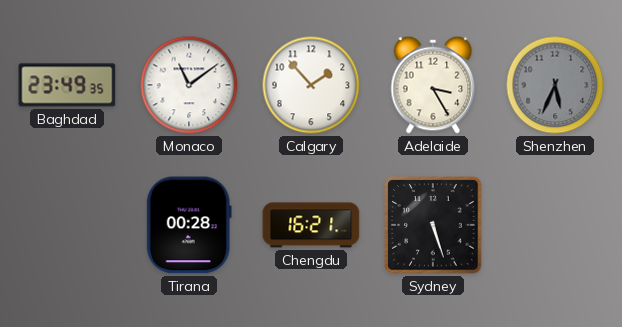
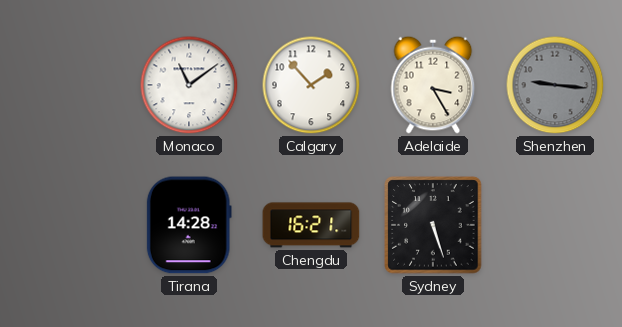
Baghdad: 23:49 -> none
Shenzhen: 5:34 -> 9:16
Tirana: 00:28 -> 14:28
